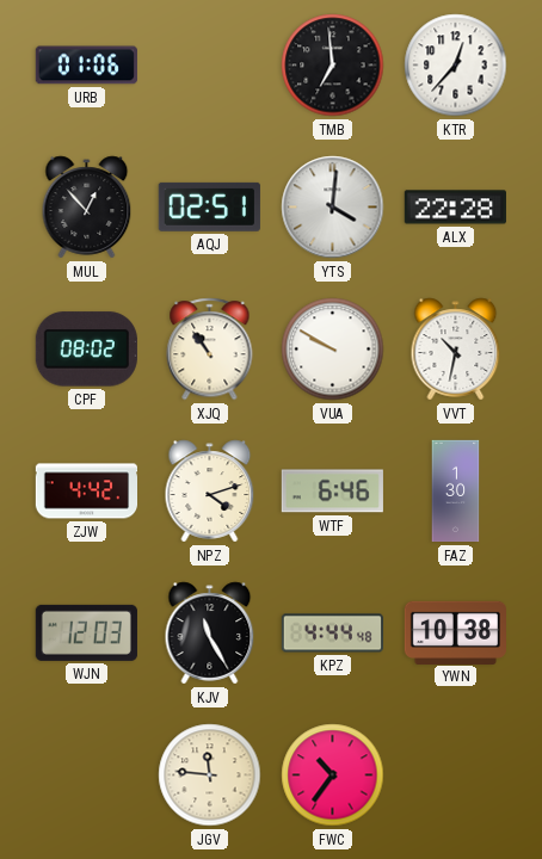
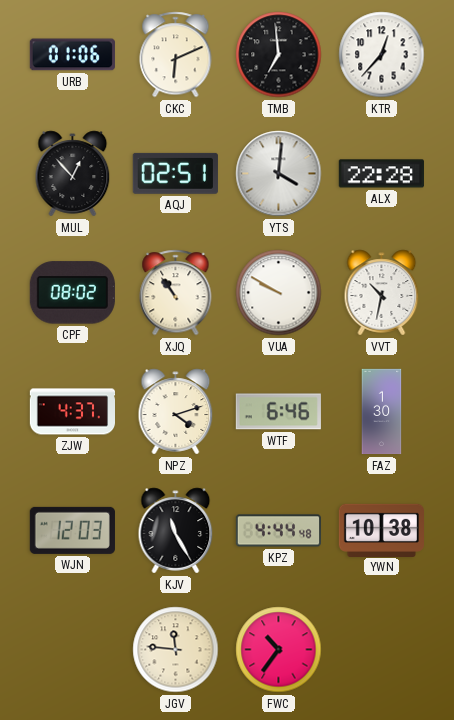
CKC: none -> 6:11
ZJW: 4:42 -> 4:37
